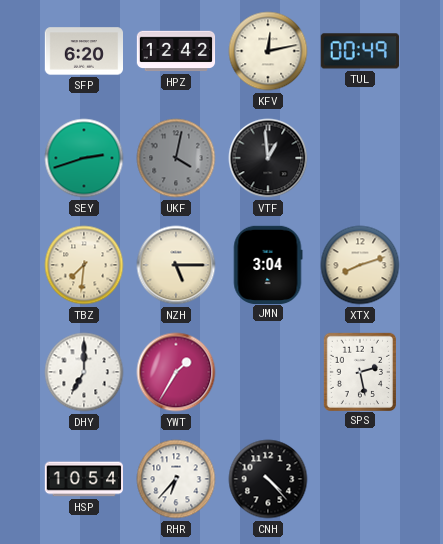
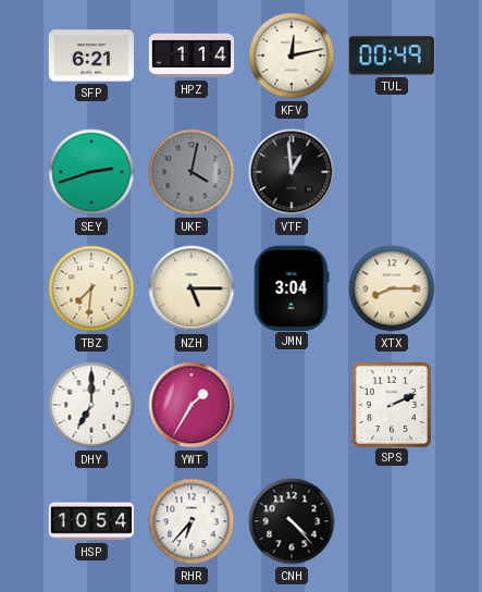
SFP: 6:20 -> 6:21
HPZ: 12:42 -> 1:14
XTX: 8:12 -> 8:15
SPS: 2:28 -> 2:11
